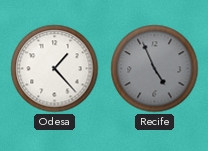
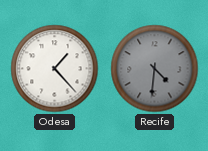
Recife: 4:56 -> 4:31
